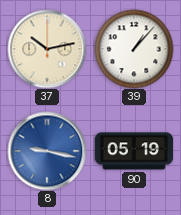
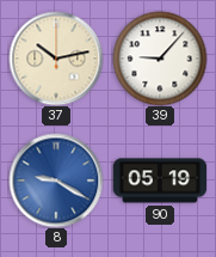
39: 1:07 -> 9:07
8: 9:17 -> 9:20
